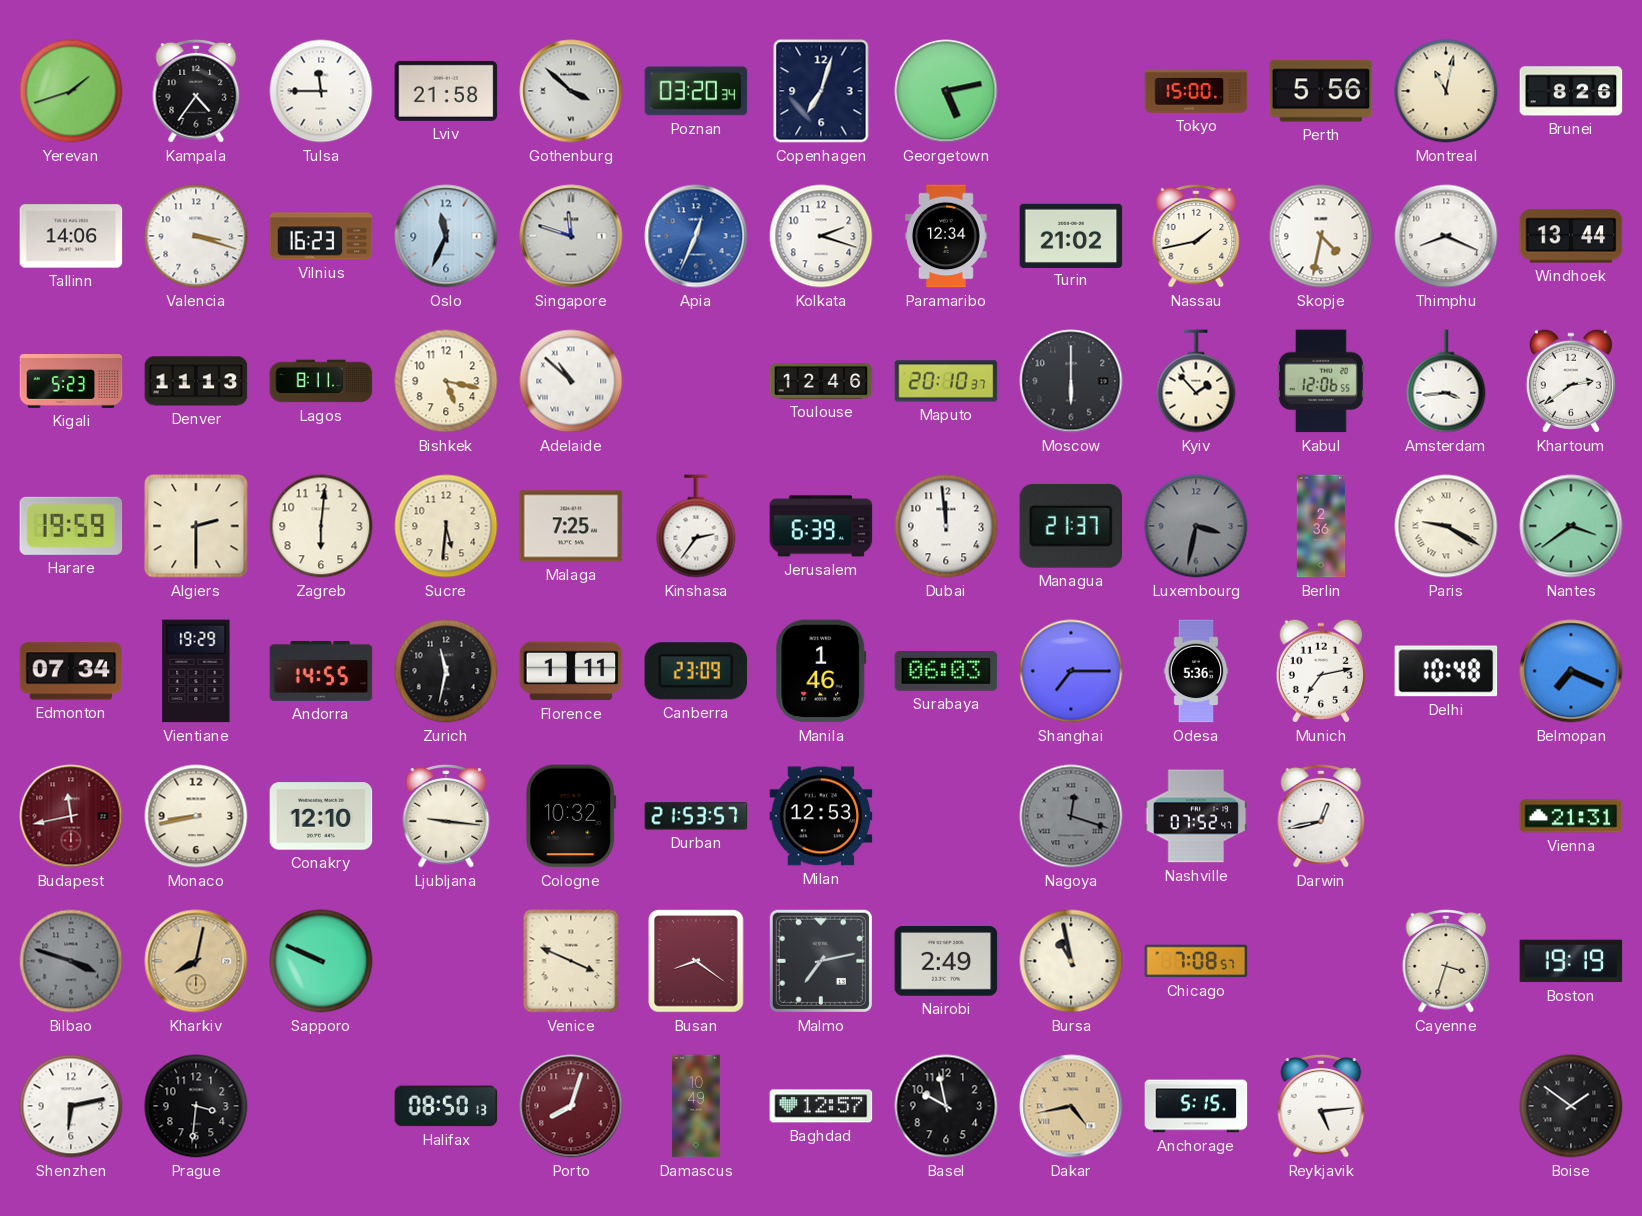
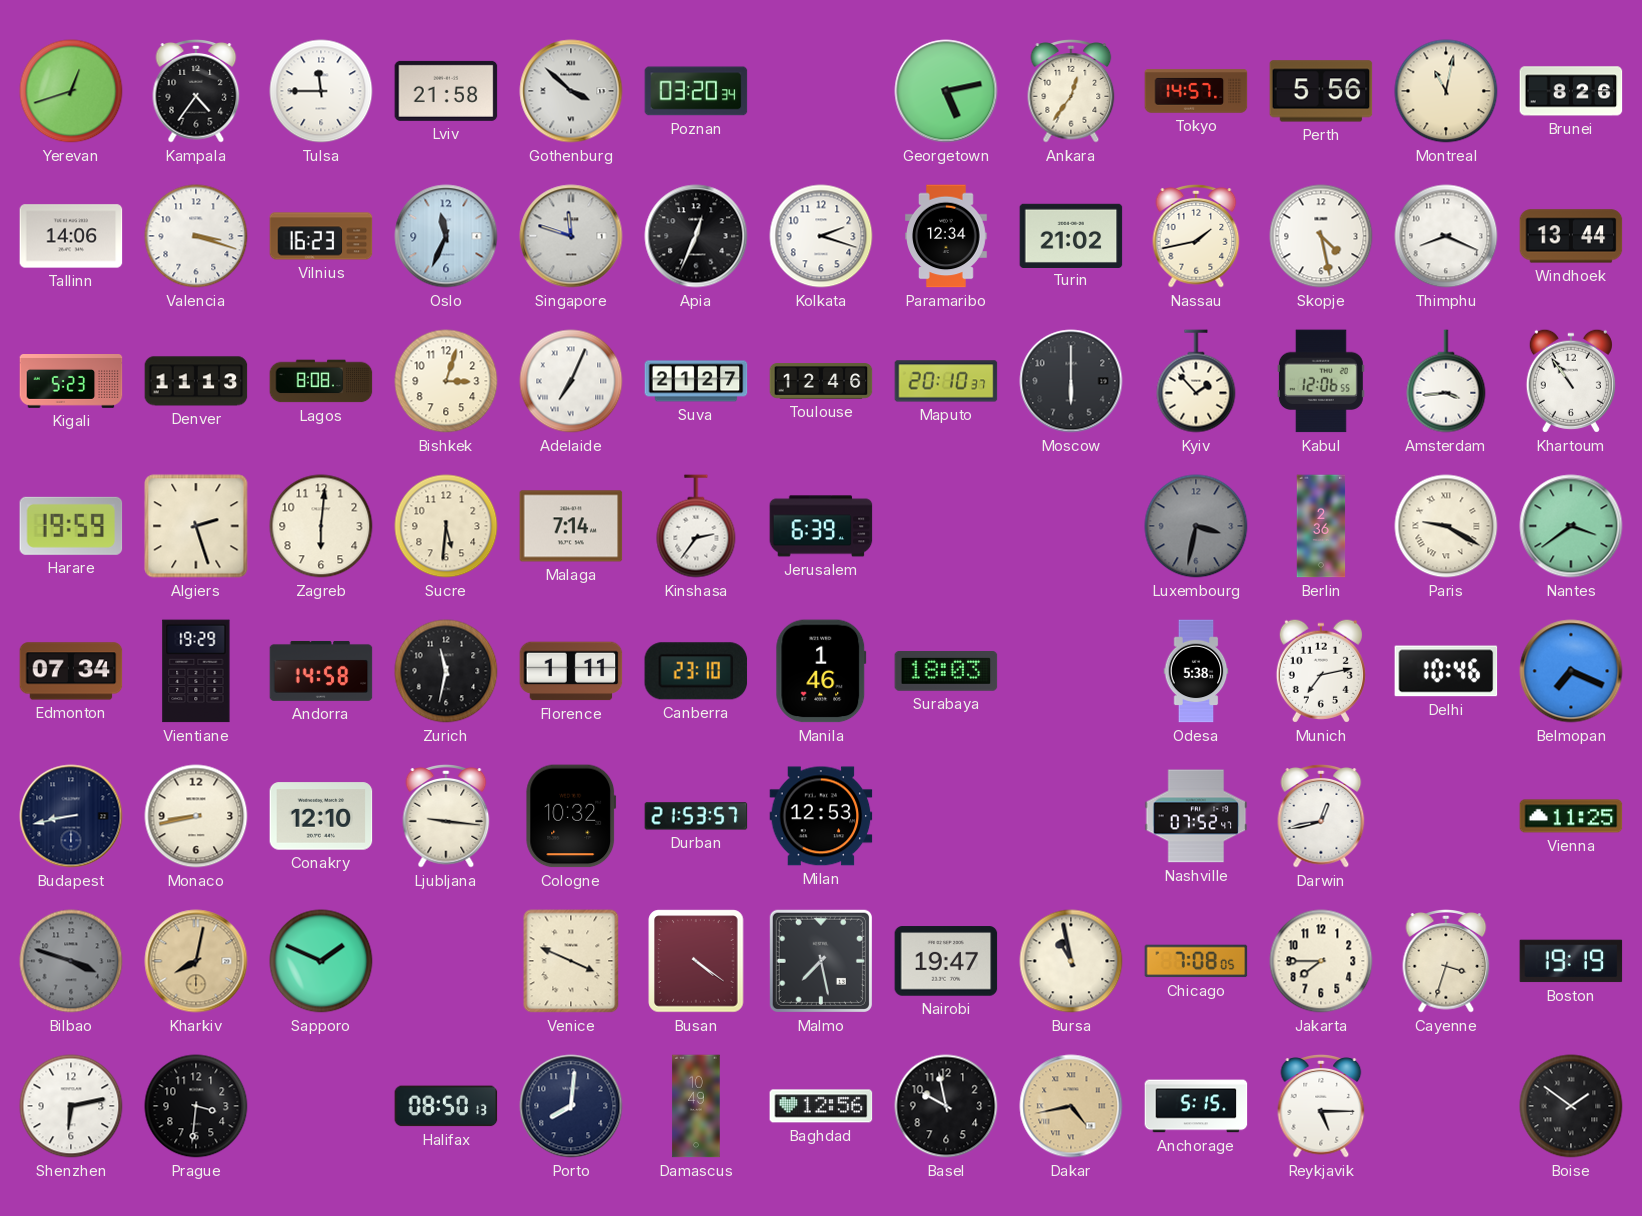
Yerevan: 1:42 -> 12:42
Copenhagen: 7:03 -> none
Ankara: none -> 12:36
Tokyo: 15:00 -> 14:57
Apia dial: blue -> black
Skopje: 4:32 -> 4:28
Lagos: 8:11 -> 8:08
Bishkek: 5:17 -> 3:03
Adelaide: 10:52 -> 7:04
Suva: none -> 21:27
Khartoum: 2:39 -> 10:54
Algiers: 2:30 -> 2:27
Malaga: 7:25 -> 7:14
Dubai: 11:59 -> none
Managua: 21:37 -> none
Andorra: 14:55 -> 14:58
Canberra: 23:09 -> 23:10
Surabaya: 06:03 -> 18:03
Shanghai: 7:15 -> none
Odesa: 5:36 -> 5:38
Delhi: 10:48 -> 10:46
Budapest: 11:43 -> 8:43
Budapest dial: burgundy -> navy
Nagoya: 12:18 -> none
Vienna: 21:31 -> 11:25
Sapporo: 9:49 -> 1:49
Busan: 8:21 -> 4:21
Malmo: 7:13 -> 7:28
Nairobi: 2:49 -> 19:47
Chicago: 7:08:57 -> 7:08:05
Jakarta: none -> 7:45
Porto: 8:03 -> 8:01
Porto dial: burgundy -> navy
Baghdad: 12:57 -> 12:56
Reykjavik: 5:14 -> 5:15
